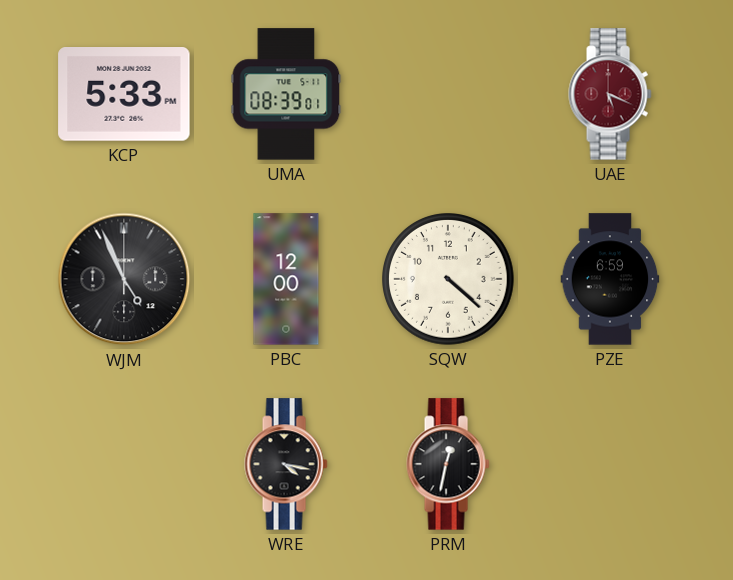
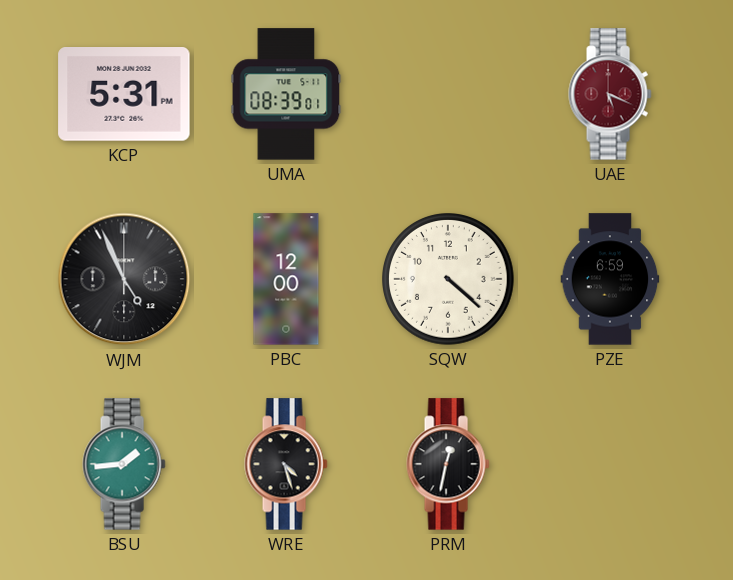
KCP: 5:33 -> 5:31
BSU: none -> 1:44
WRE: 4:17 -> 4:27
